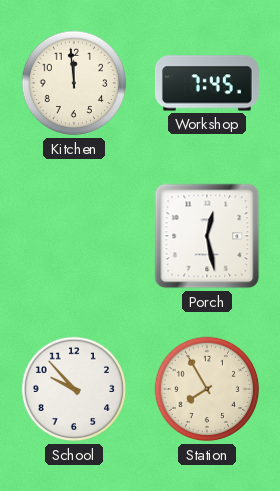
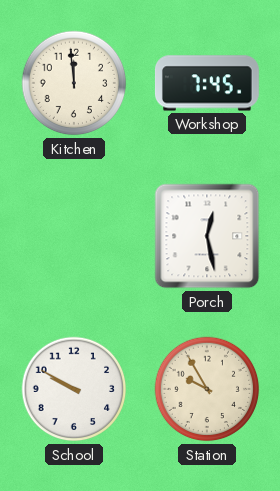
School: 9:53 -> 9:50
Station: 7:55 -> 9:55
